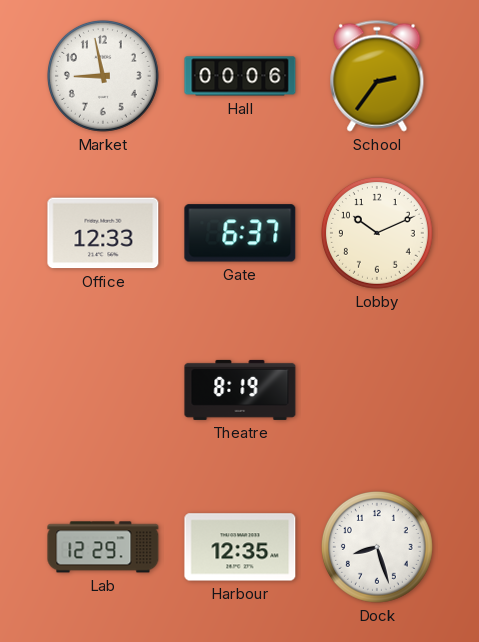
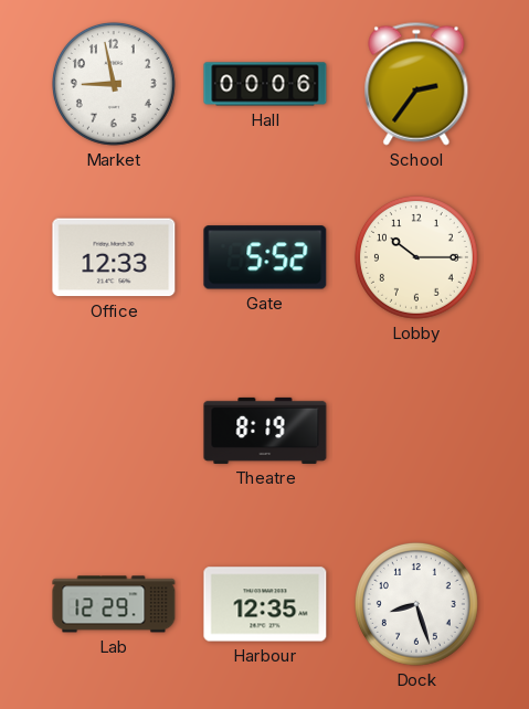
Gate: 6:37 -> 5:52
Lobby: 10:11 -> 10:15
